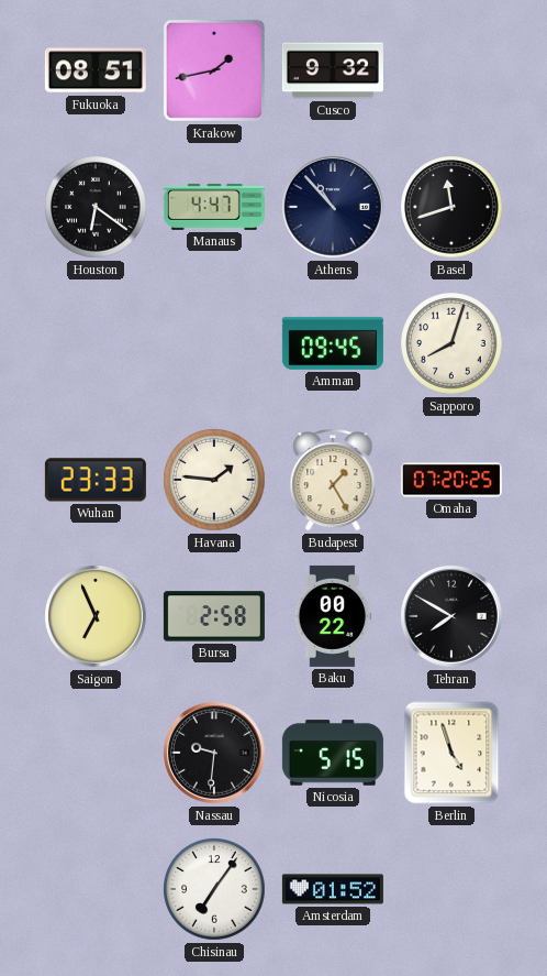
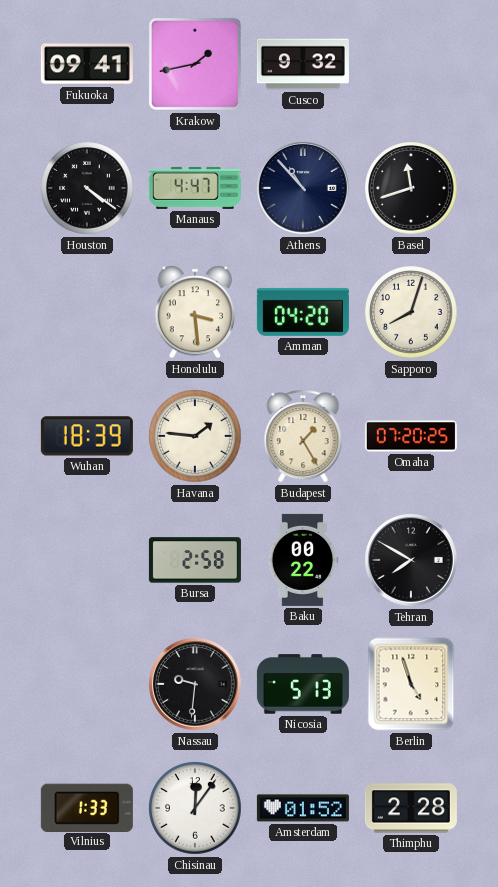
Fukuoka: 08:51 -> 09:41
Houston: 6:21 -> 4:21
Honolulu: none -> 3:29
Amman: 09:45 -> 04:20
Wuhan: 23:33 -> 18:39
Saigon: 6:56 -> none
Nicosia: 5:15 -> 5:13
Vilnius: none -> 1:33
Chisinau: 7:06 -> 12:06
Thimphu: none -> 2:28
